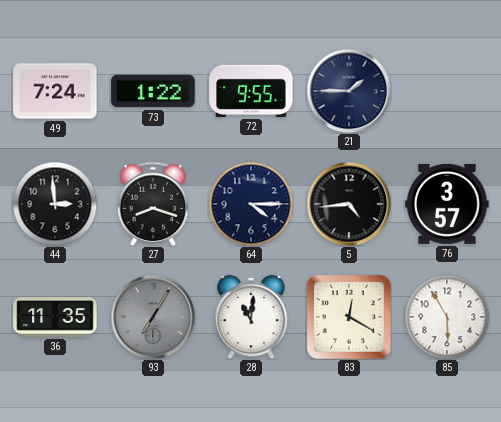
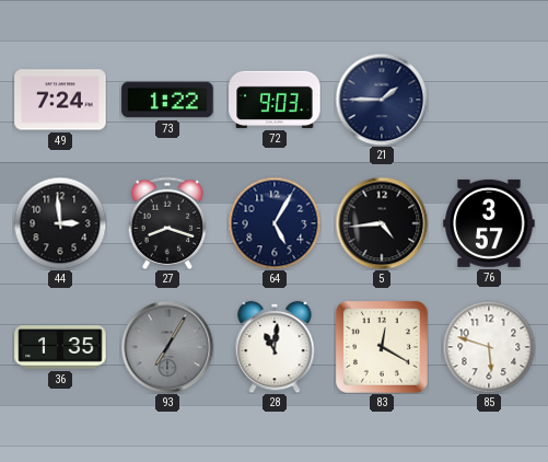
72: 9:55 -> 9:03
64: 4:15 -> 5:05
36: 11:35 -> 1:35
85: 5:55 -> 5:48
